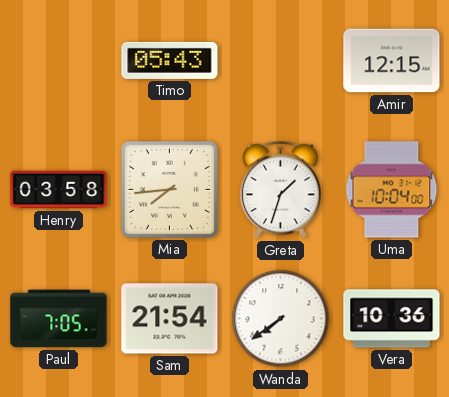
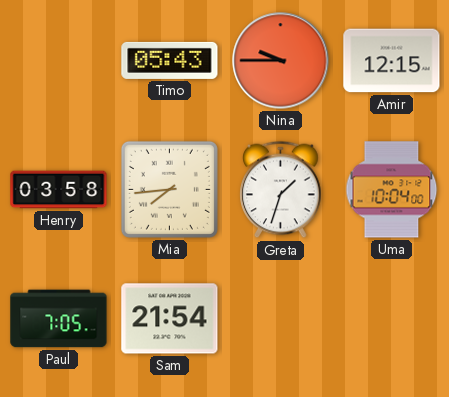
Nina: none -> 9:45
Wanda: 7:39 -> none
Vera: 10:36 -> none
